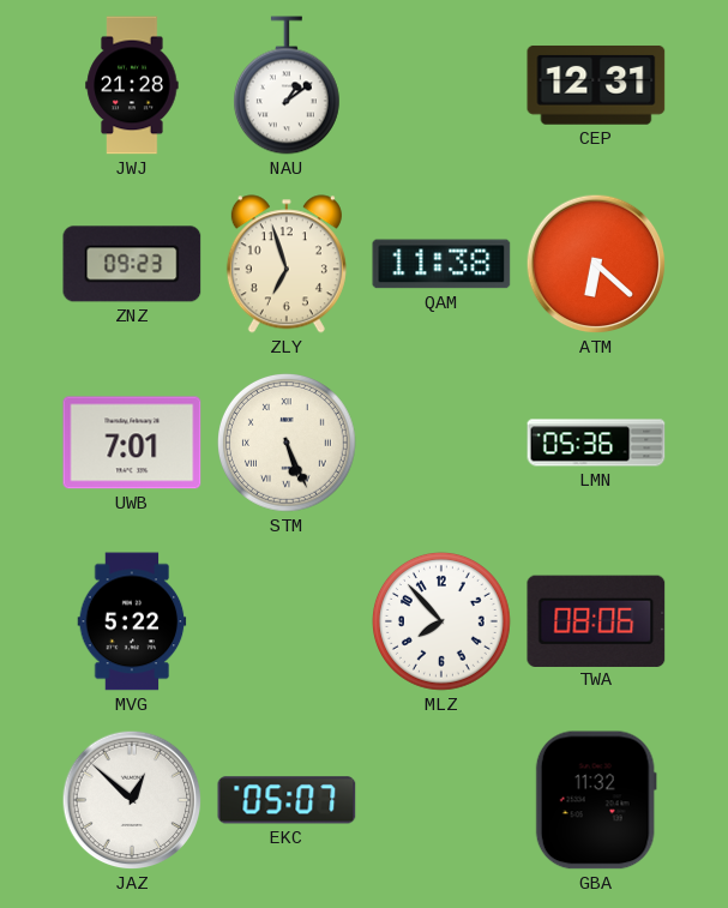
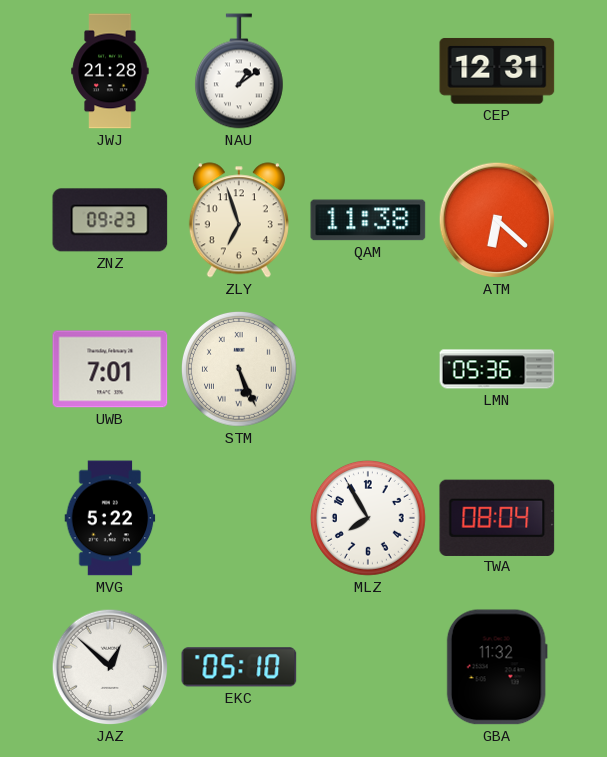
MLZ: 7:53 -> 7:55
TWA: 08:06 -> 08:04
EKC: 05:07 -> 05:10
